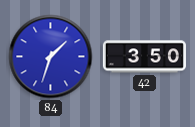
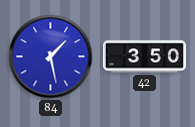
84: 1:33 -> 1:28
